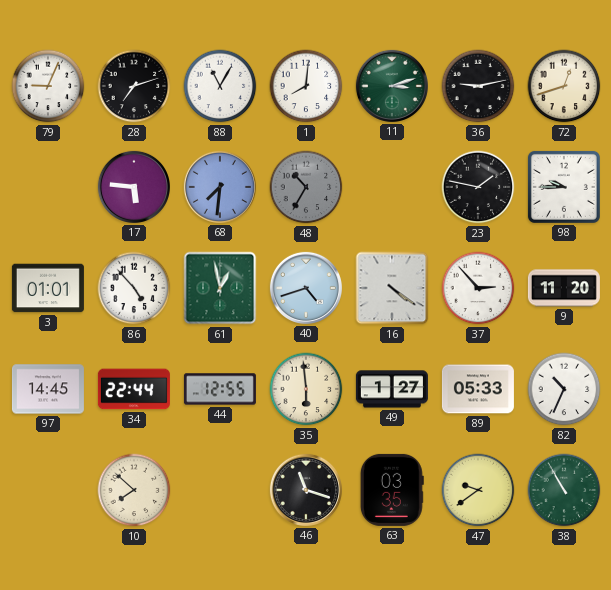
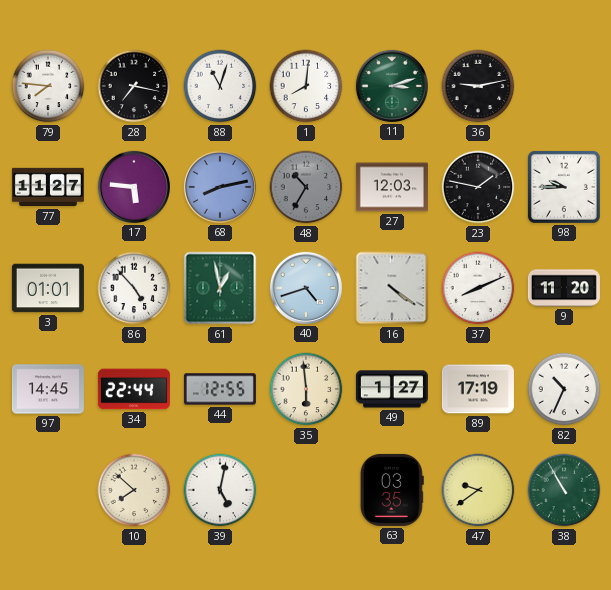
79: 9:04 -> 7:46
28: 7:12 -> 7:17
88: 11:05 -> 11:03
72: 12:42 -> none
77: none -> 11:27
68: 7:31 -> 8:13
27: none -> 12:03
37: 2:53 -> 8:11
89: 05:33 -> 17:19
39: none -> 5:02
46: 11:18 -> none
